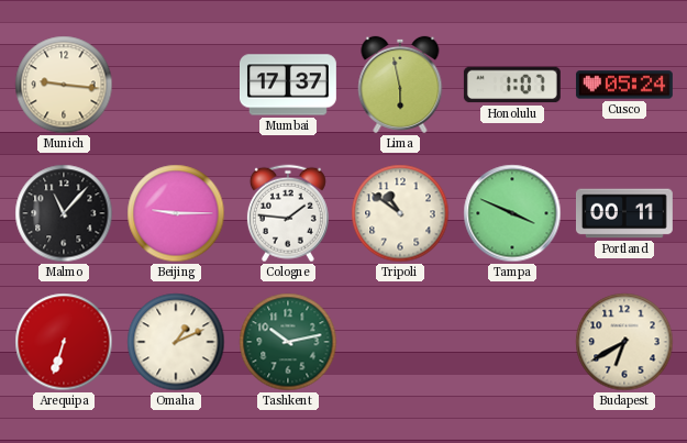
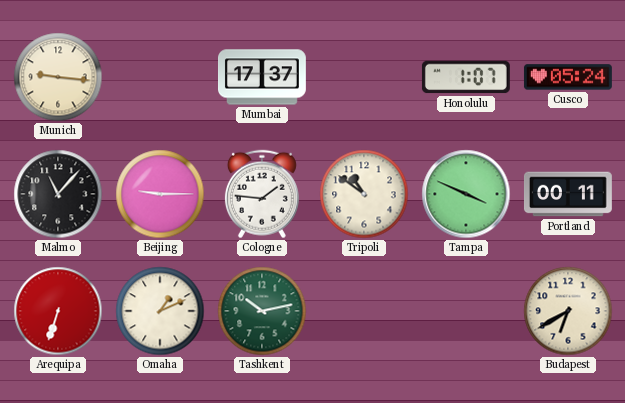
Lima: 5:58 -> none
